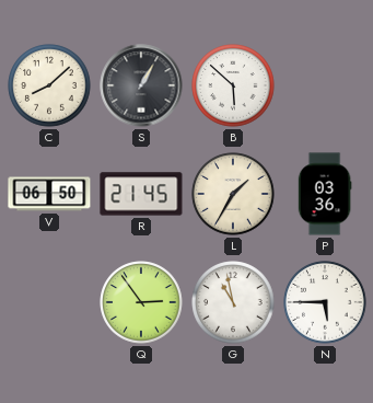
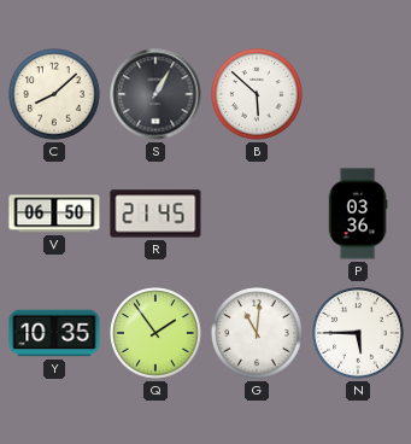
L: 1:35 -> none
Y: none -> 10:35
Q: 2:54 -> 1:54
G: 10:58 -> 11:01
